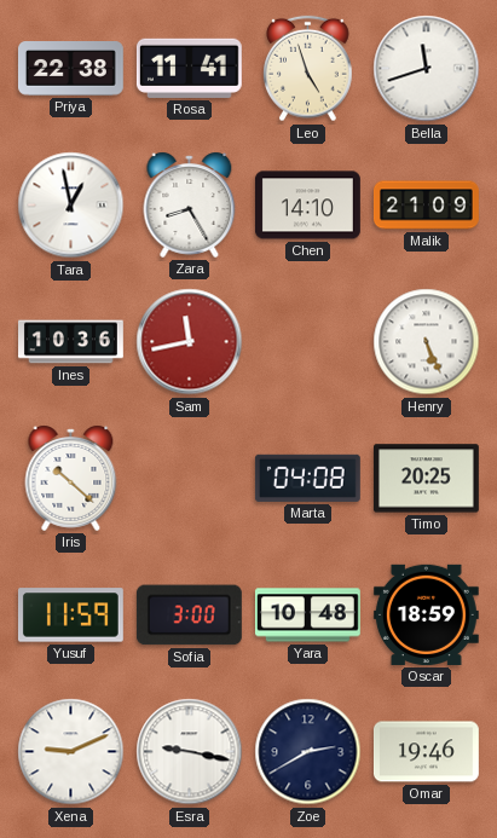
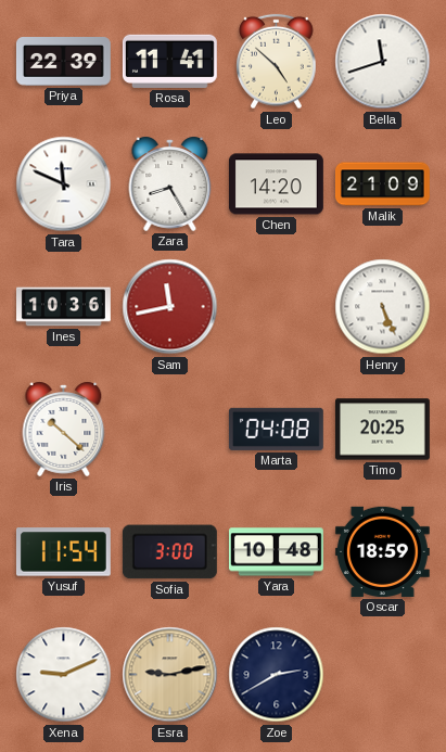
Priya: 22:38 -> 22:39
Leo: 4:57 -> 4:52
Tara: 12:58 -> 11:49
Chen: 14:10 -> 14:20
Yusuf: 11:59 -> 11:54
Esra: 9:17 -> 9:13
Esra dial: white -> champagne
Omar: 19:46 -> none
